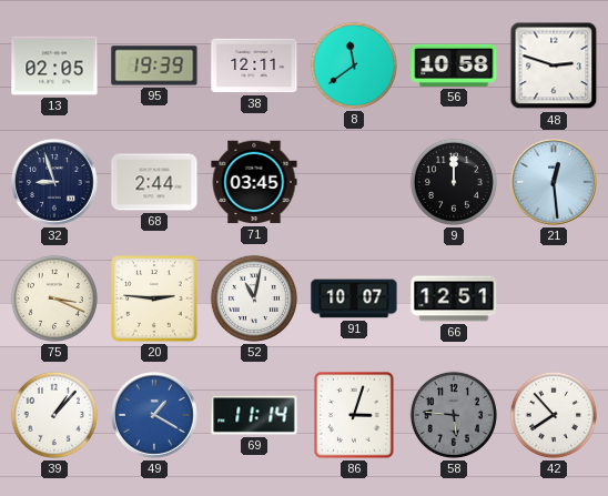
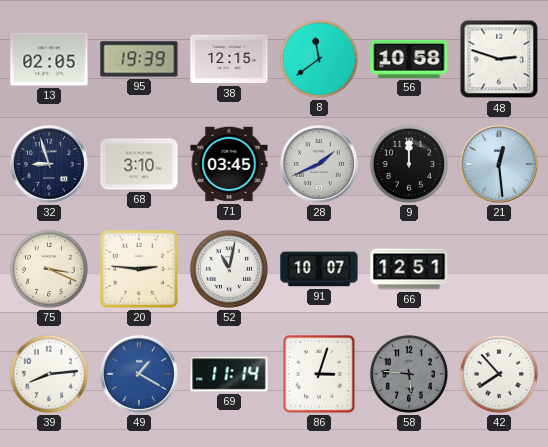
38: 12:11 -> 12:15
68: 2:44 -> 3:10
28: none -> 1:41
39: 1:07 -> 8:14
